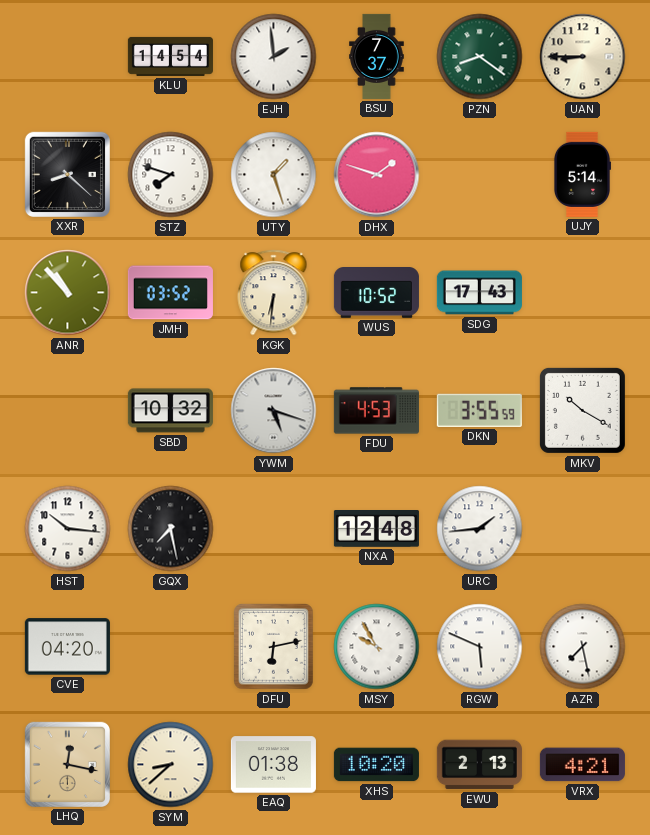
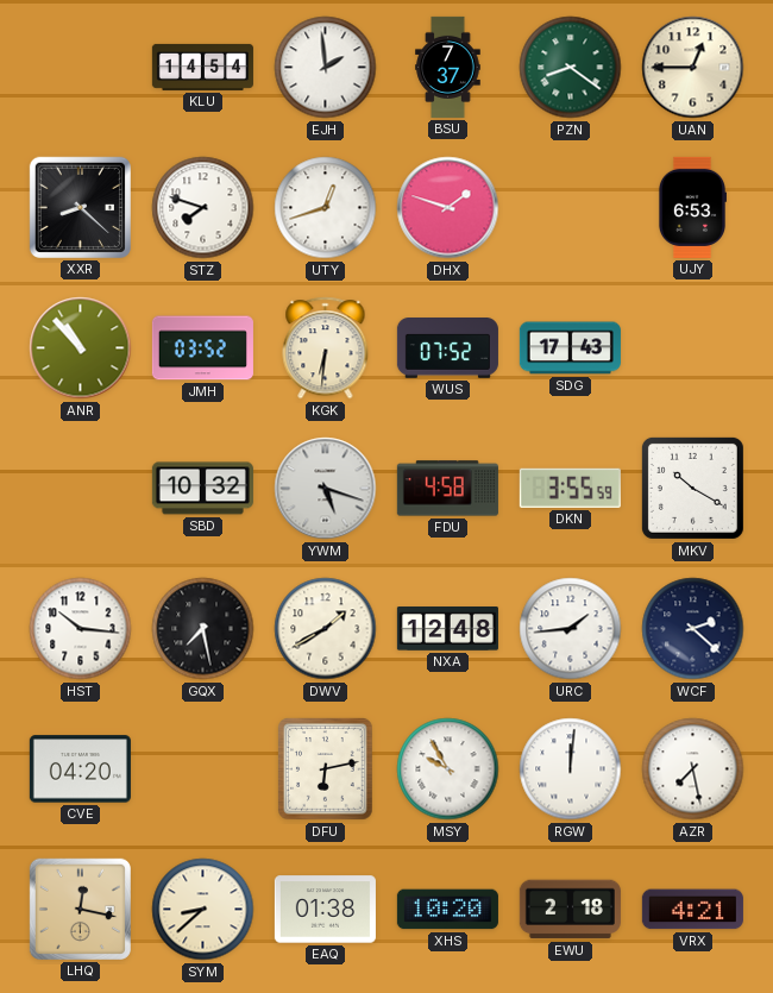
UAN: 8:45 -> 12:45
UTY: 1:27 -> 12:42
UJY: 5:14 -> 6:53
WUS: 10:52 -> 07:52
FDU: 4:53 -> 4:58
DWV: none -> 1:40
WCF: none -> 2:22
RGW: 5:49 -> 12:01
EWU: 2:13 -> 2:18
